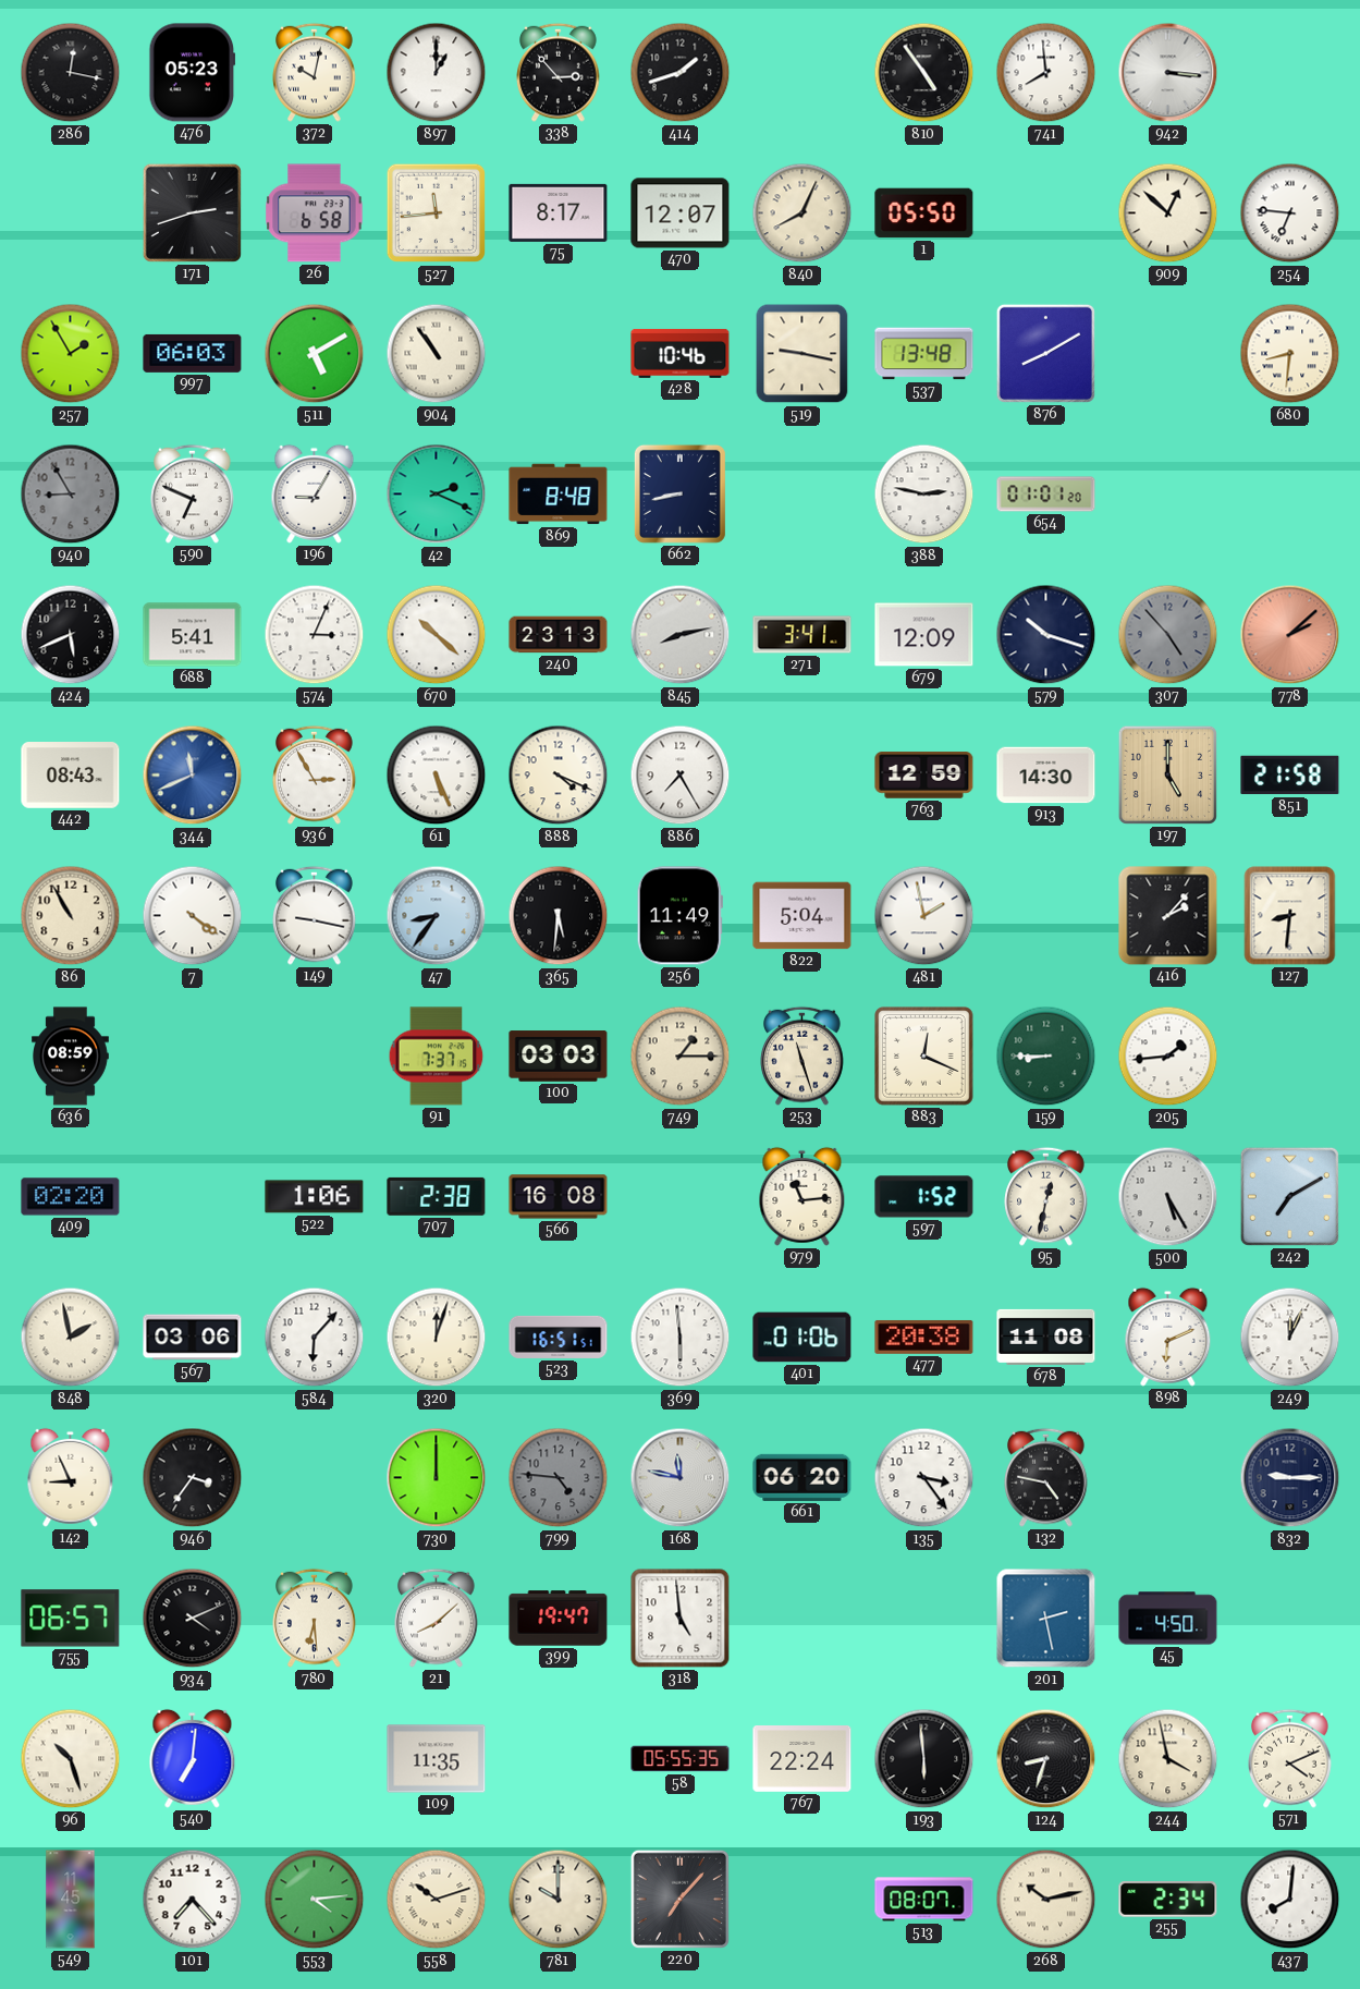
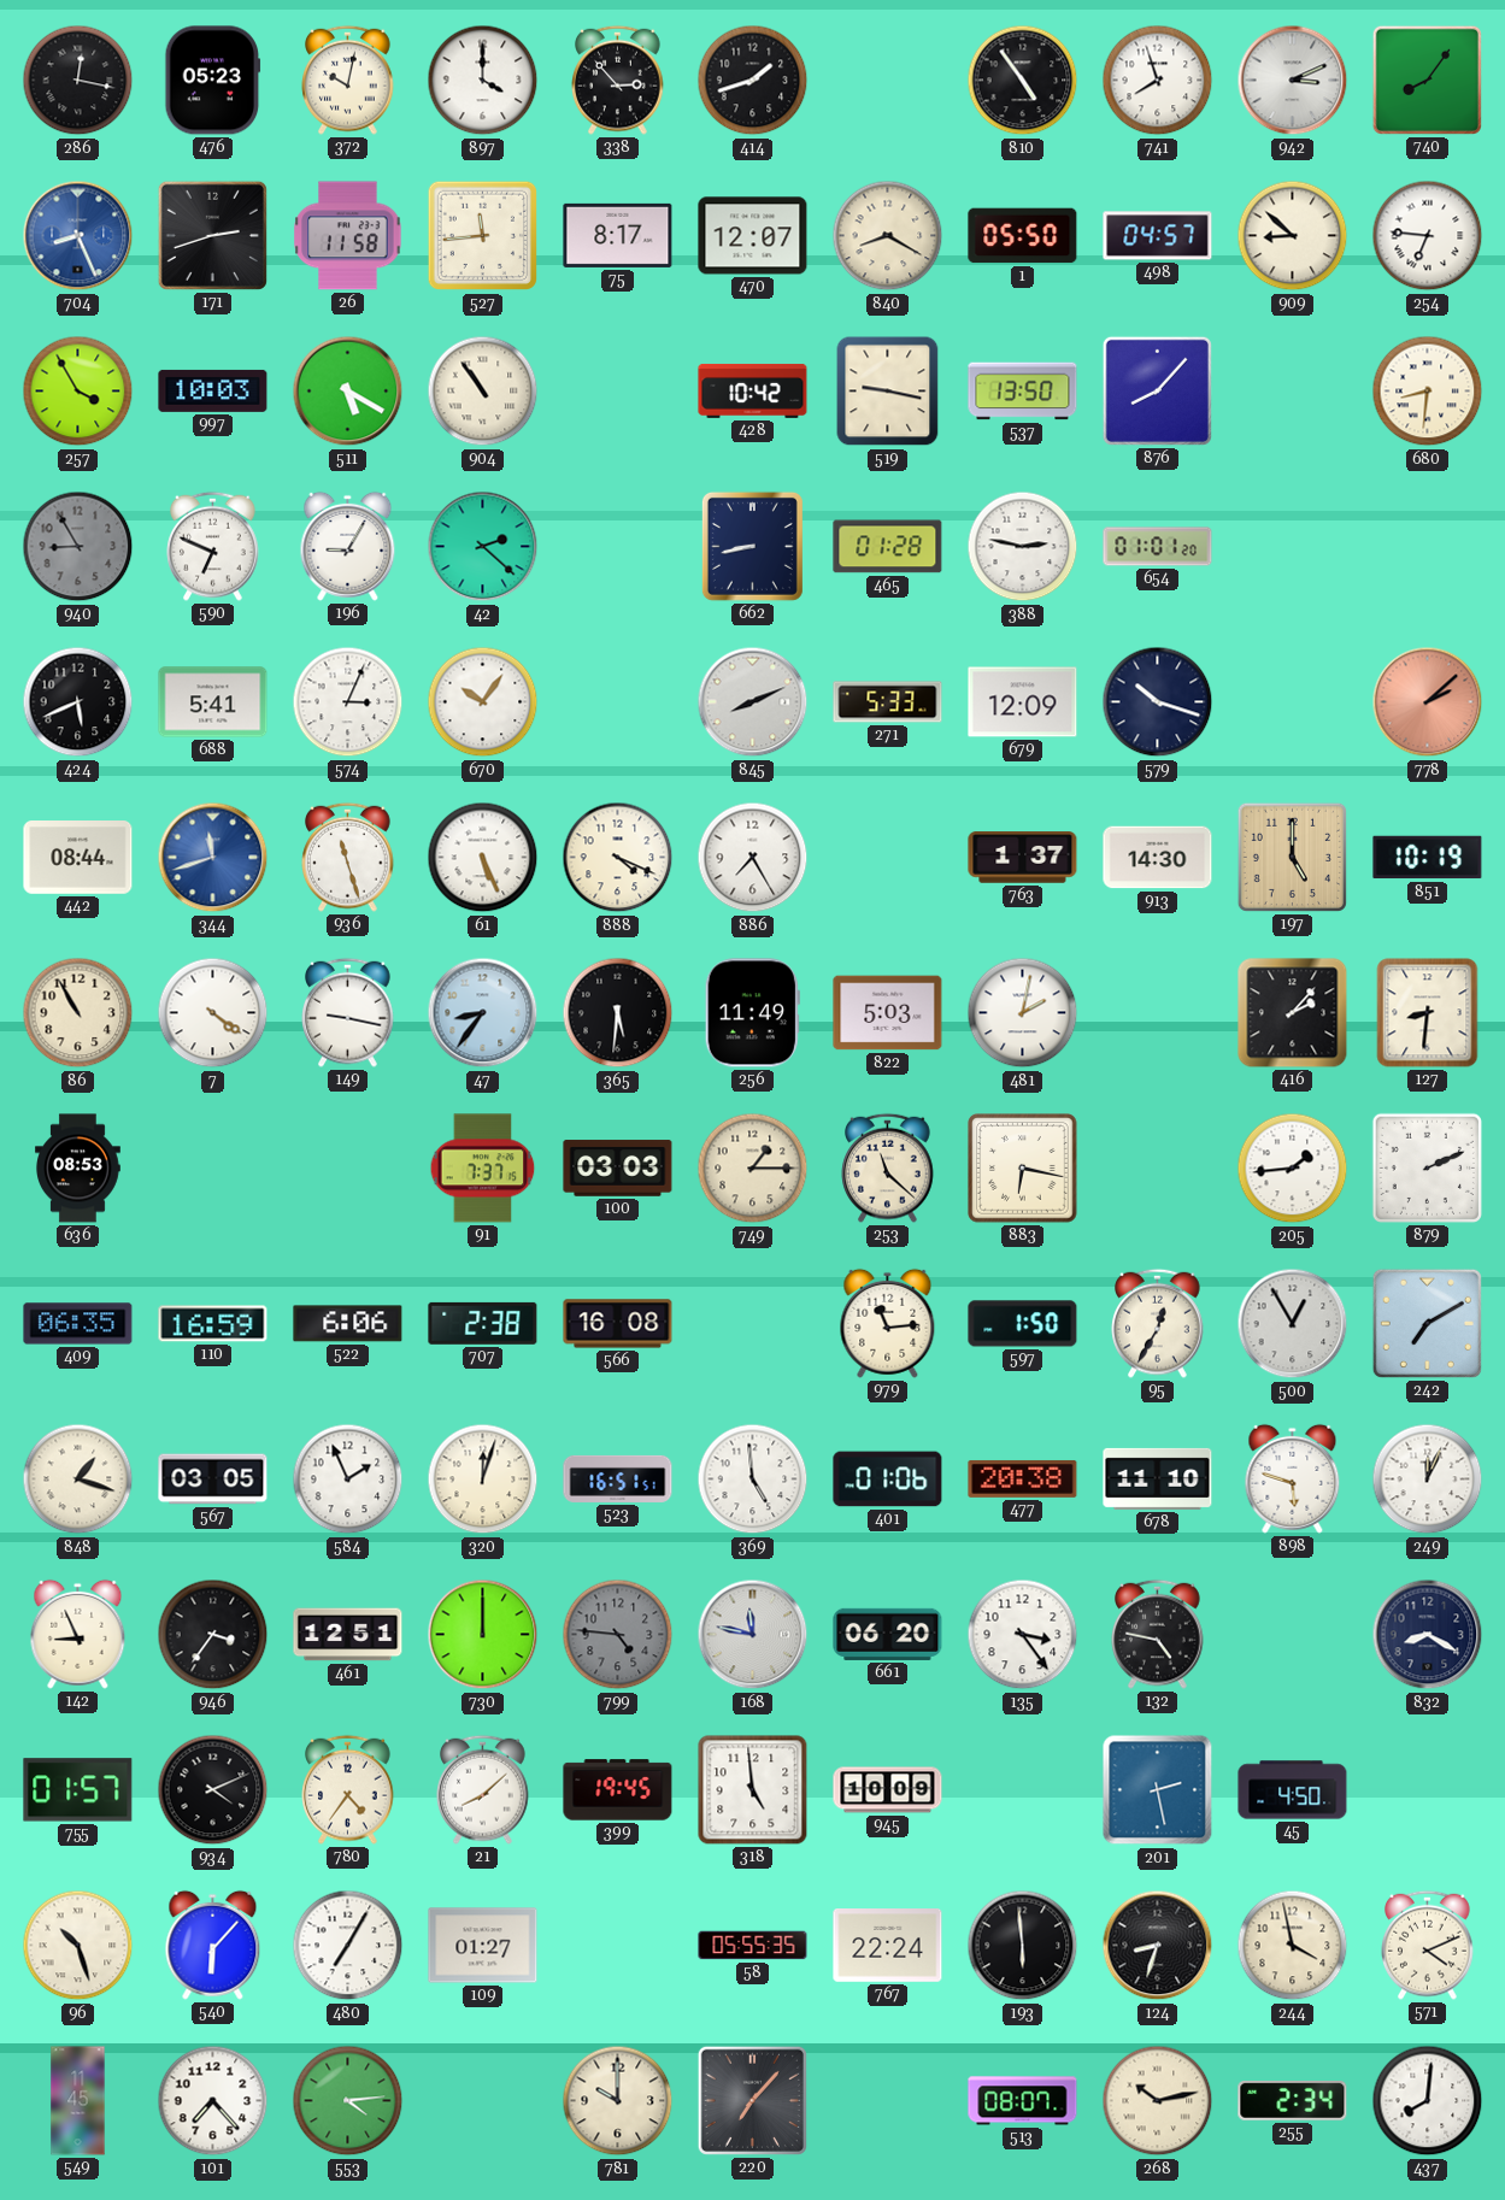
897: 1:00 -> 4:00
741: 7:59 -> 7:57
942: 3:16 -> 3:11
740: none -> 8:06
704: none -> 8:26
26: 6:58 -> 11:58
840: 8:04 -> 8:20
498: none -> 04:57
909: 12:52 -> 8:52
257: 1:55 -> 3:55
997: 06:03 -> 10:03
511: 5:10 -> 5:20
428: 10:46 -> 10:42
537: 13:48 -> 13:50
876: 8:10 -> 8:07
42: 2:19 -> 2:22
869: 8:48 -> none
465: none -> 01:28
670: 10:22 -> 10:06
240: 23:13 -> none
845: 8:13 -> 8:11
271: 3:41 -> 5:33
307: 4:53 -> none
442: 08:43 -> 08:44
344: 11:41 -> 11:42
936: 2:55 -> 11:27
763: 12:59 -> 1:37
851: 21:58 -> 10:19
822: 5:04 -> 5:03
481: 1:58 -> 2:02
636: 08:59 -> 08:53
253: 11:27 -> 11:22
883: 12:19 -> 6:17
159: 8:45 -> none
879: none -> 2:11
409: 02:20 -> 06:35
110: none -> 16:59
522: 1:06 -> 6:06
597: 1:52 -> 1:50
95: 12:32 -> 12:35
500: 5:25 -> 12:55
848: 1:58 -> 1:18
567: 03:06 -> 03:05
584: 6:07 -> 1:56
369: 5:59 -> 4:59
678: 11:08 -> 11:10
898: 6:11 -> 5:48
461: none -> 12:51
832: 9:15 -> 8:20
755: 06:57 -> 01:57
780: 6:29 -> 4:36
399: 19:47 -> 19:45
945: none -> 10:09
540: 7:01 -> 6:07
480: none -> 7:05
109: 11:35 -> 01:27
558: 10:12 -> none
